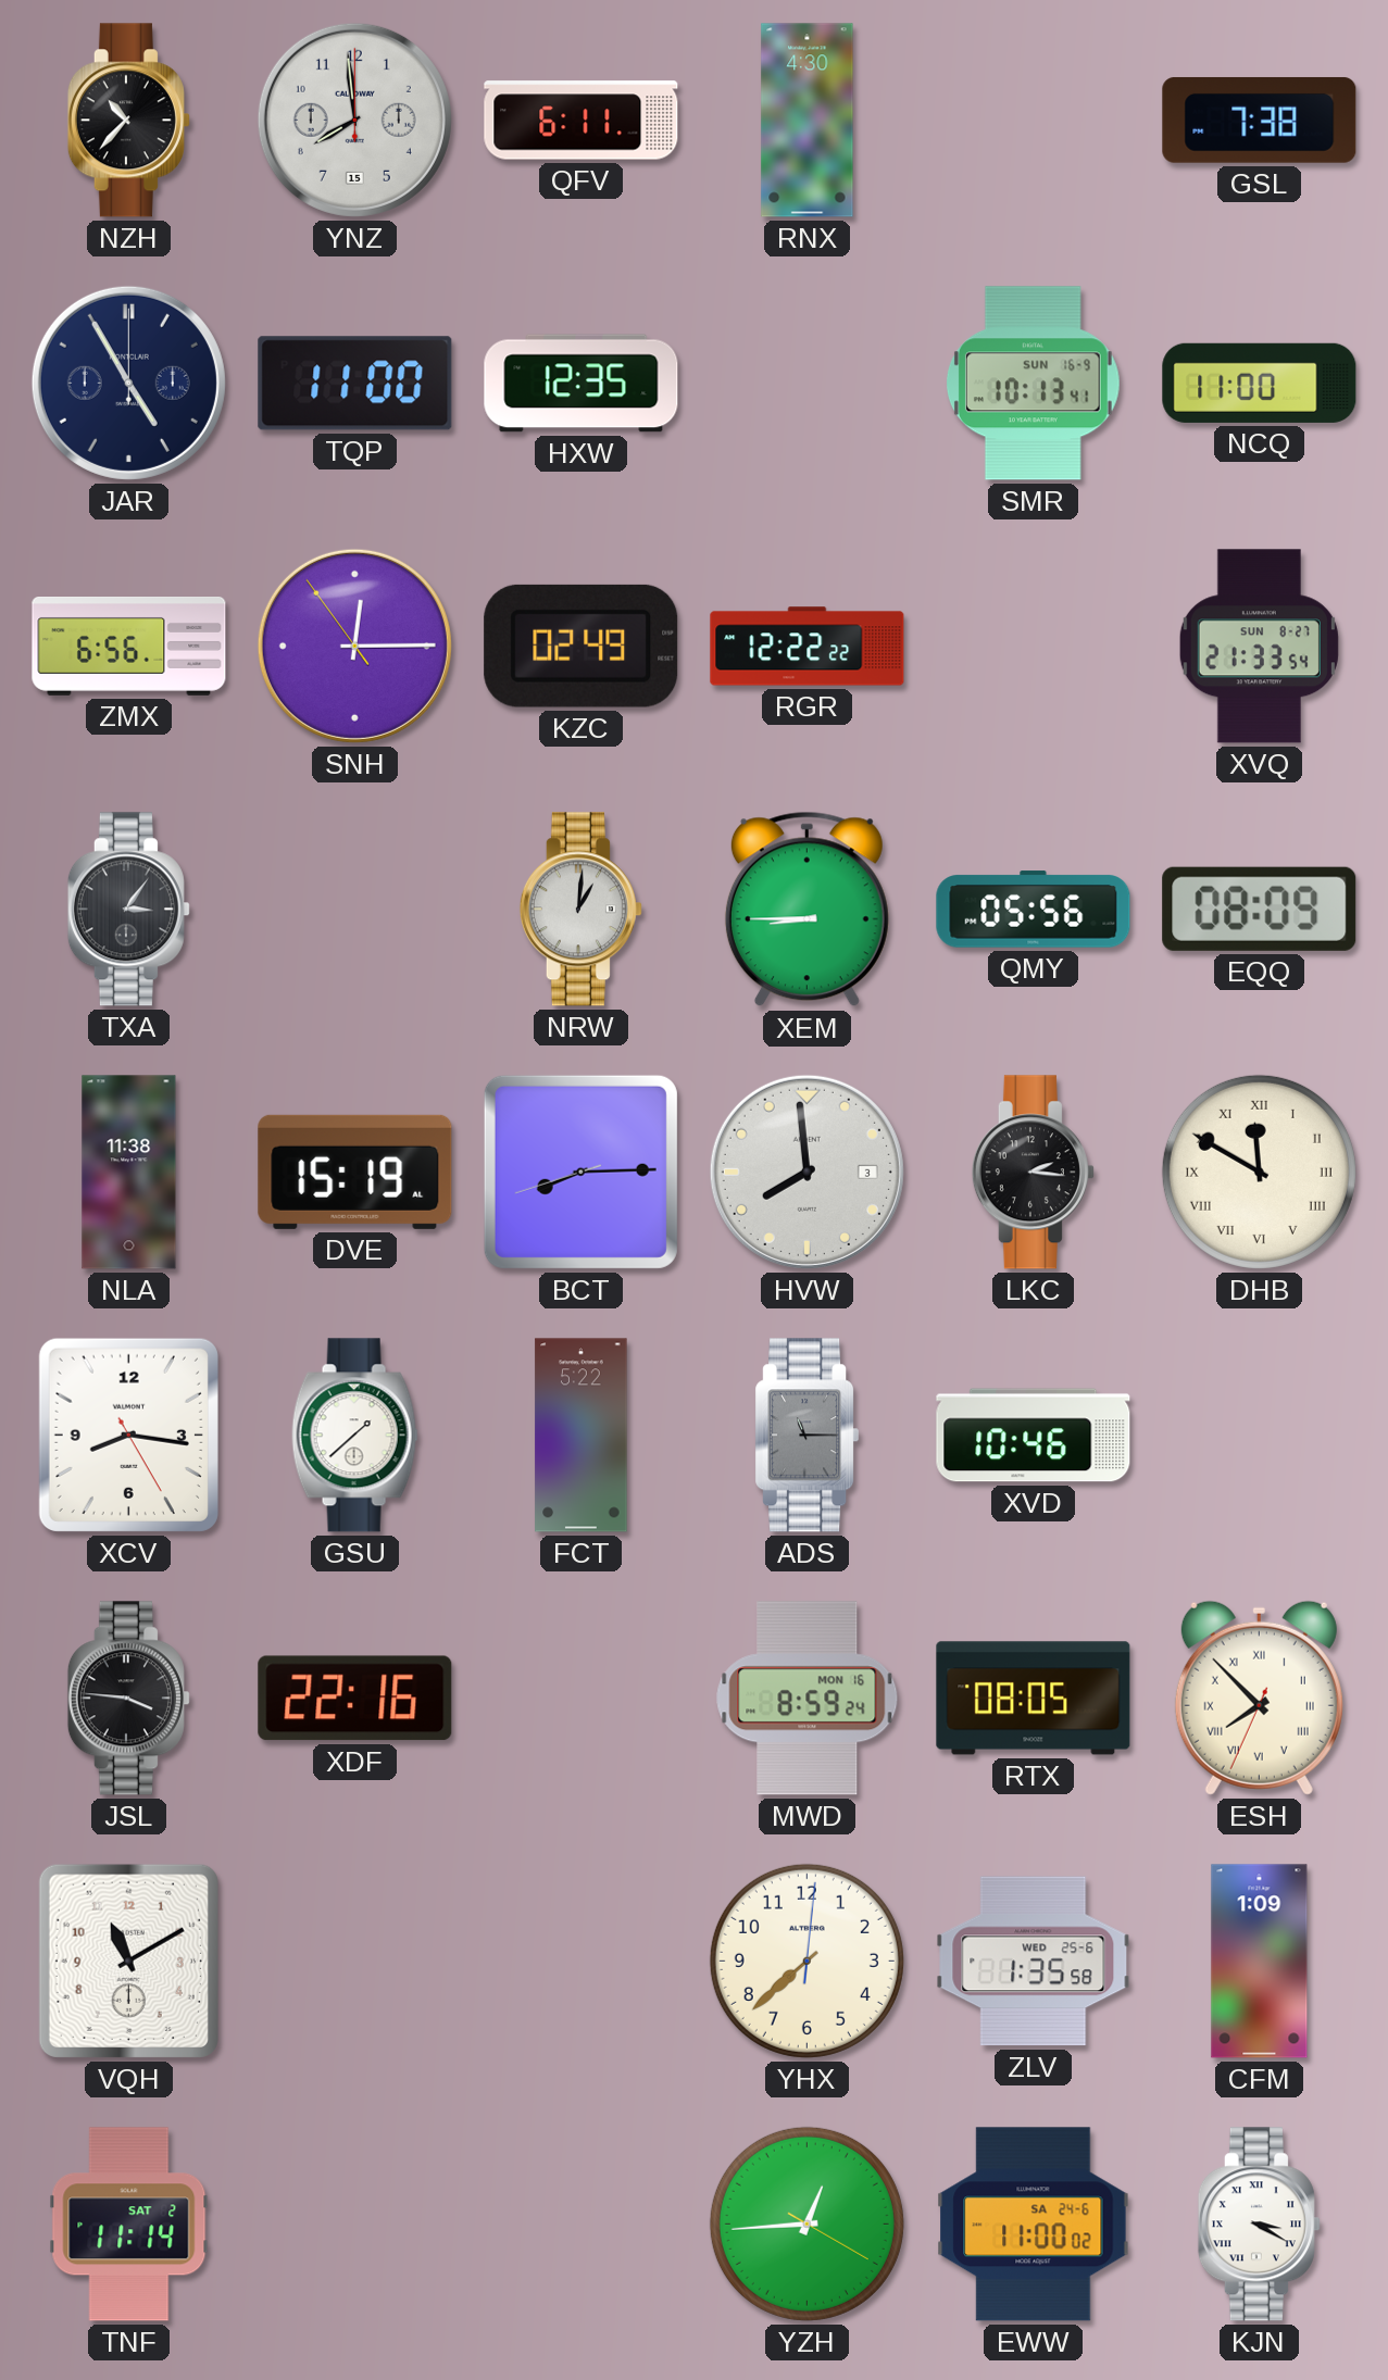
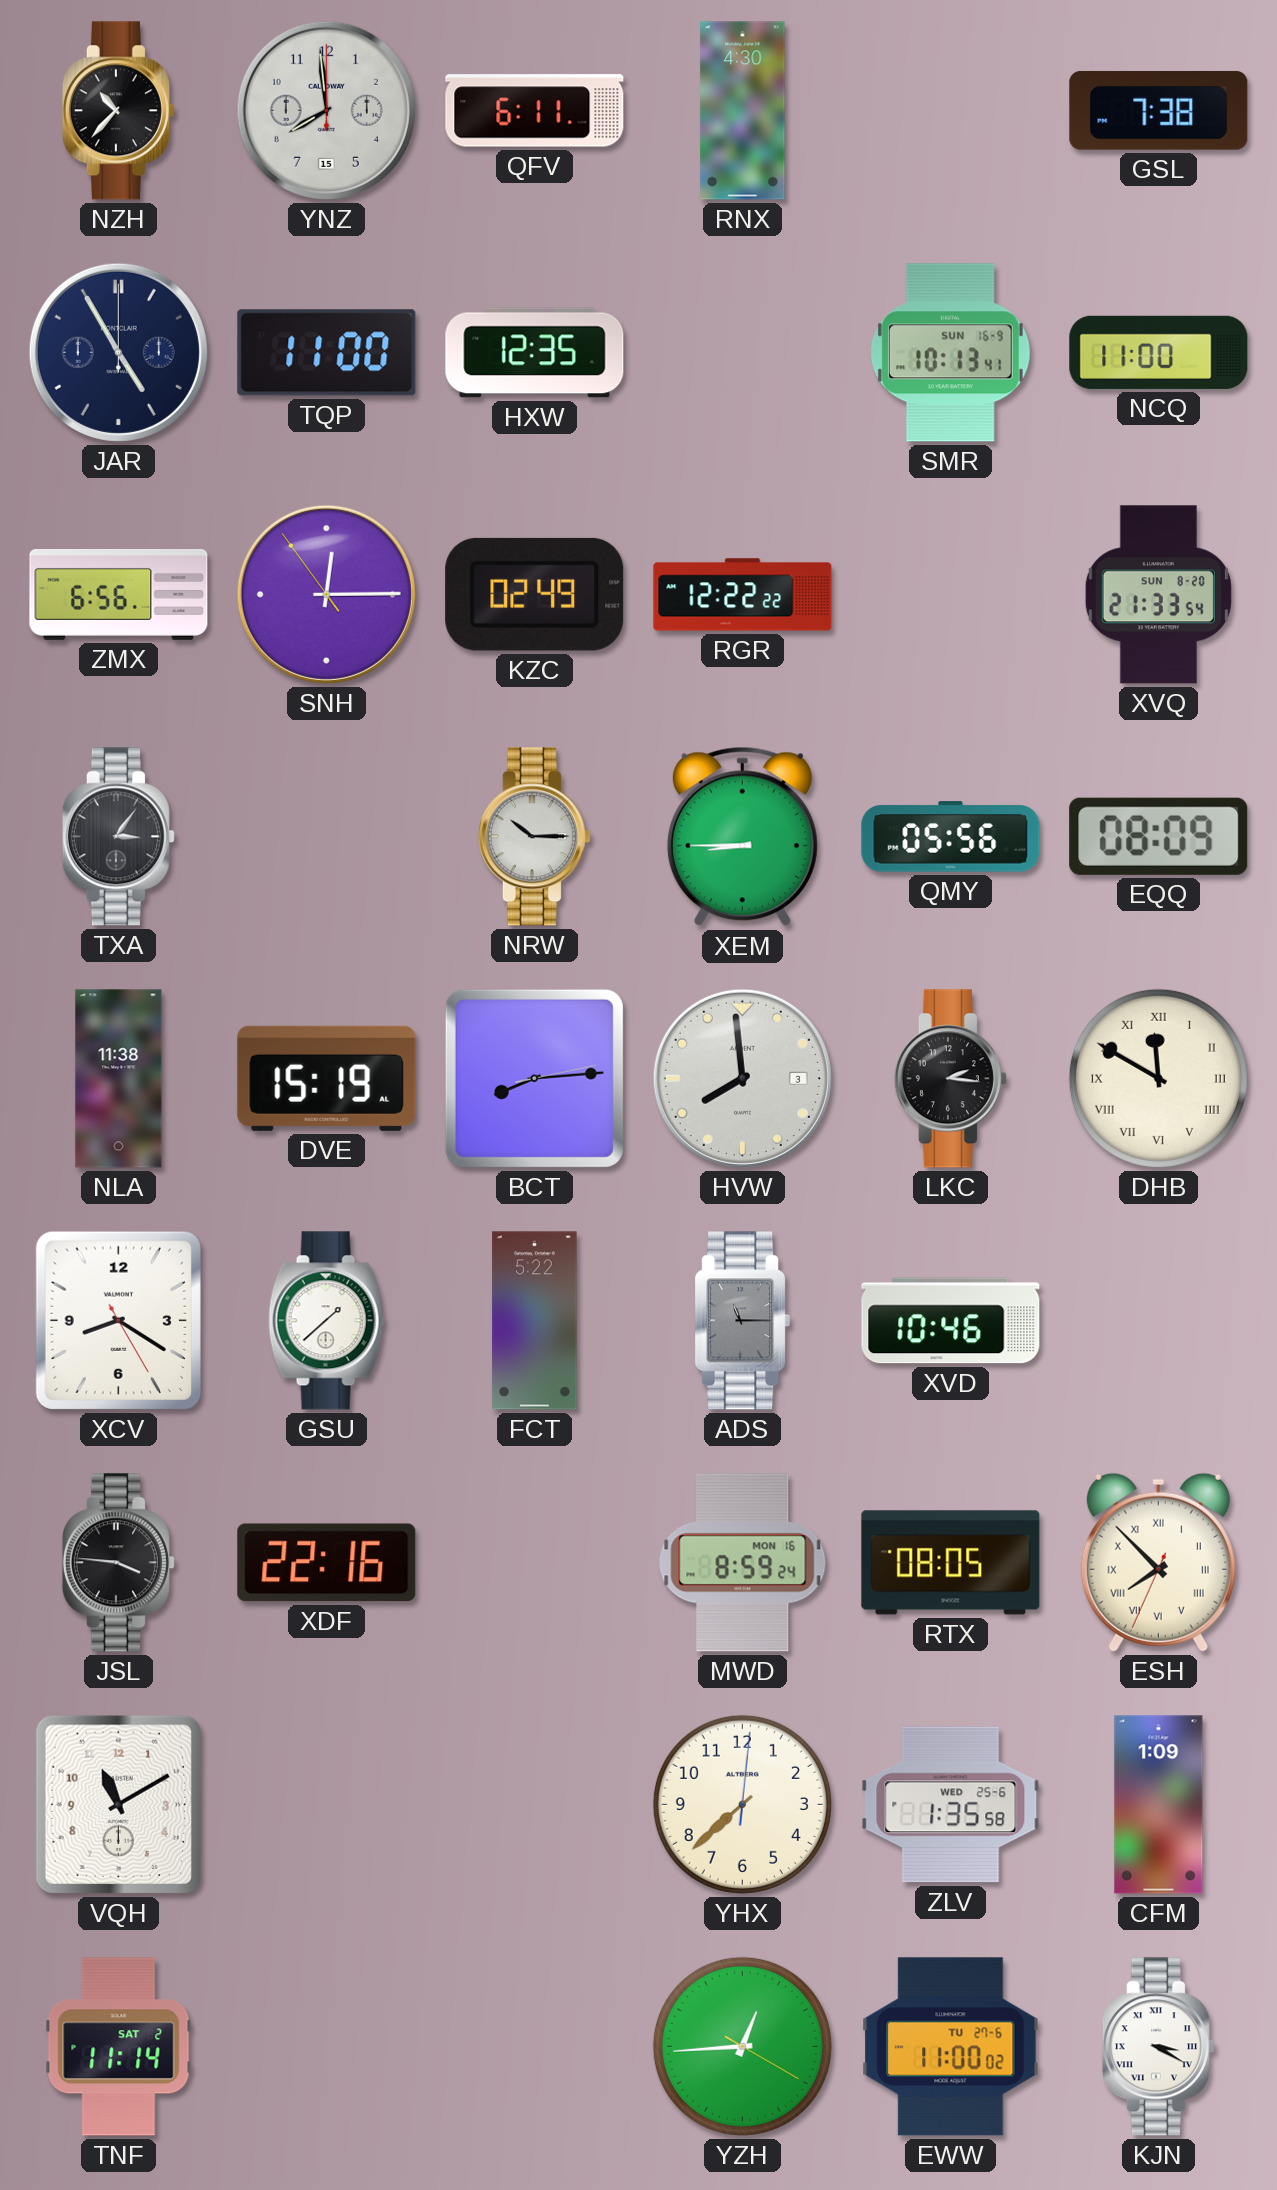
XVQ date: SUN 8-27 -> SUN 8-20
NRW: 1:01 -> 10:15
BCT: 8:14:42 -> 8:14:13
XCV: 8:16 -> 8:20
EWW date: SA 24-6 -> TU 27-6
